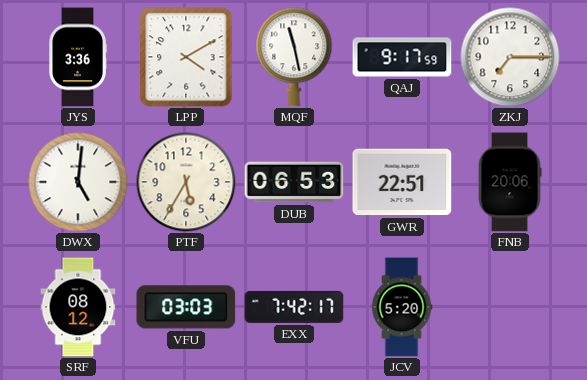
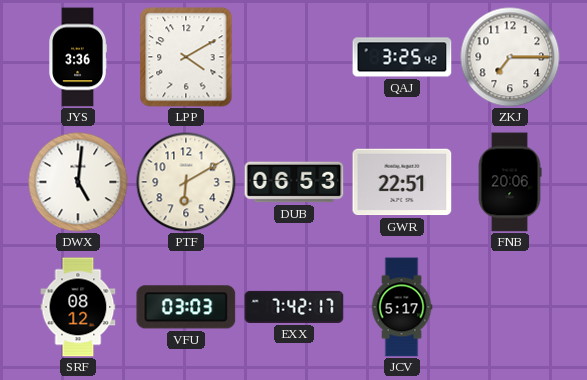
MQF: 11:28 -> none
QAJ: 9:17 -> 3:25
PTF: 5:35 -> 6:10
JCV: 5:20 -> 5:17
